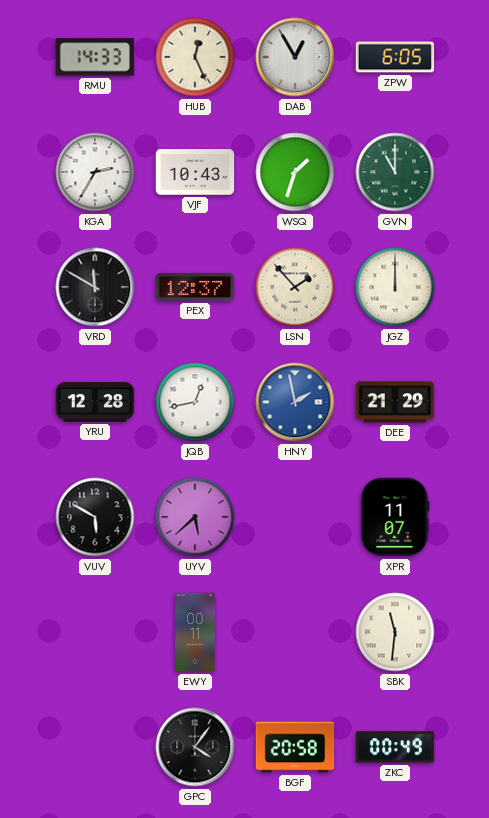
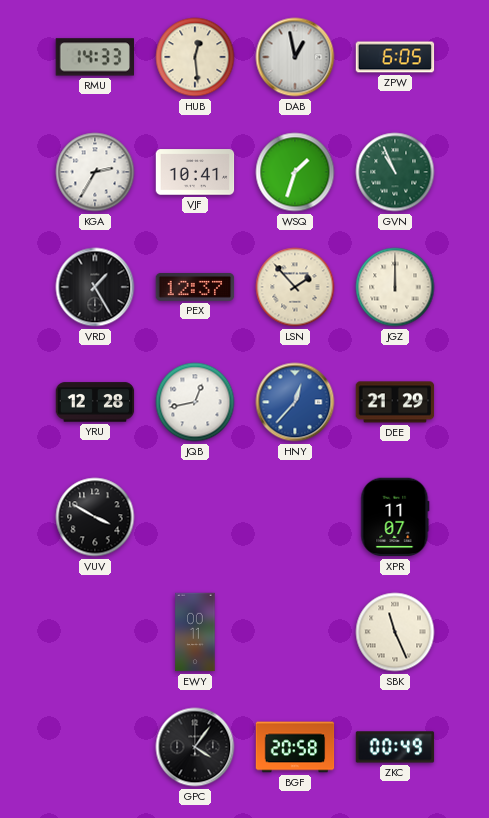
HUB: 12:26 -> 12:29
DAB: 12:55 -> 12:58
VJF: 10:43 -> 10:41
GVN: 11:00 -> 10:56
VRD: 11:50 -> 1:25
HNY: 1:58 -> 12:37
VUV: 5:50 -> 3:50
UYV: 5:38 -> none
SBK: 11:31 -> 11:26
